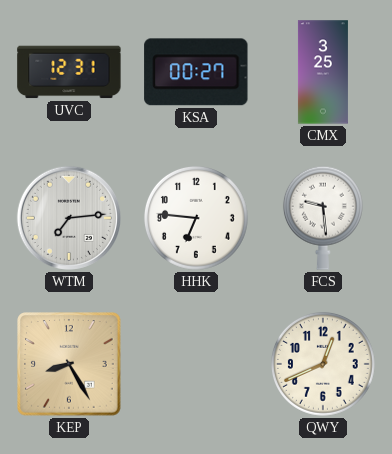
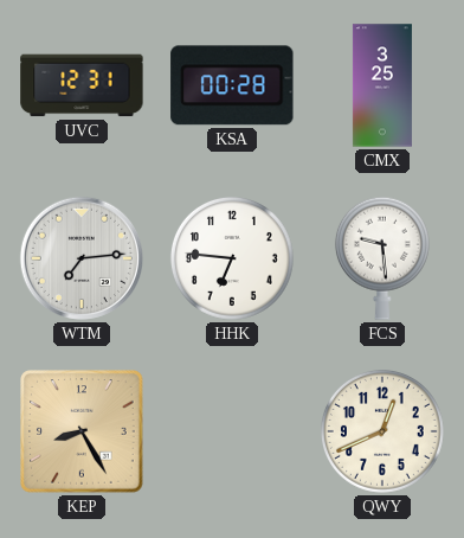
KSA: 00:27 -> 00:28
